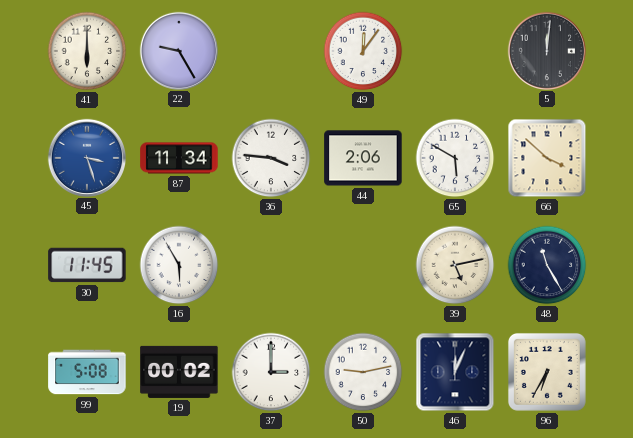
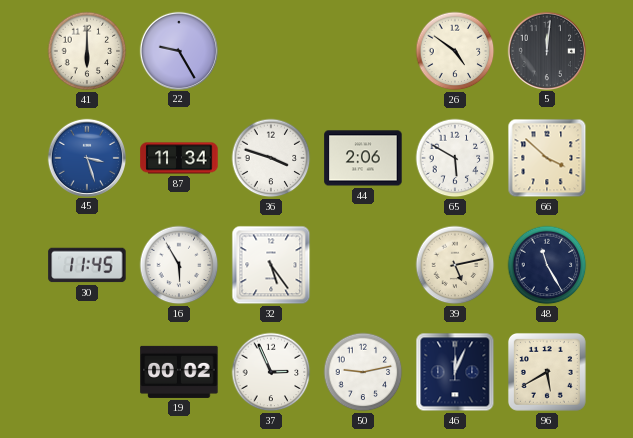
49: 12:06 -> none
26: none -> 4:51
36: 3:46 -> 3:48
32: none -> 5:24
99: 5:08 -> none
37: 3:00 -> 2:56
96: 6:35 -> 5:40
